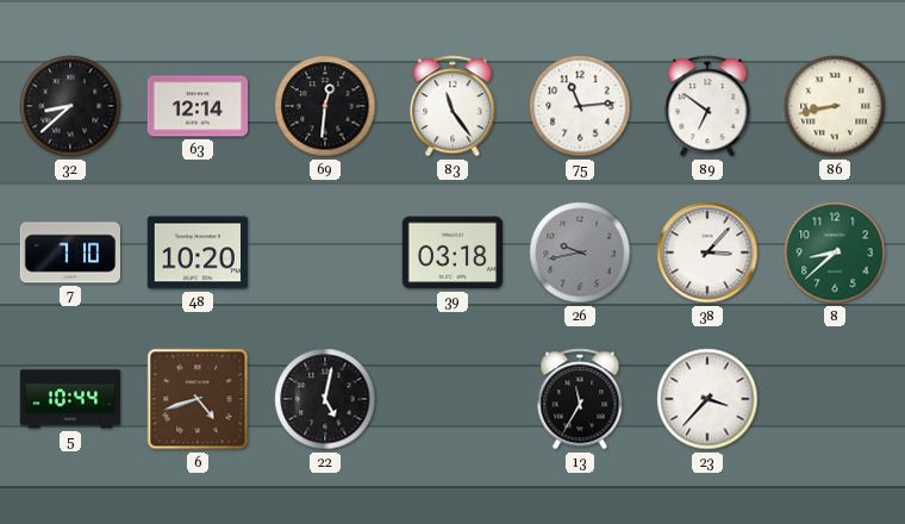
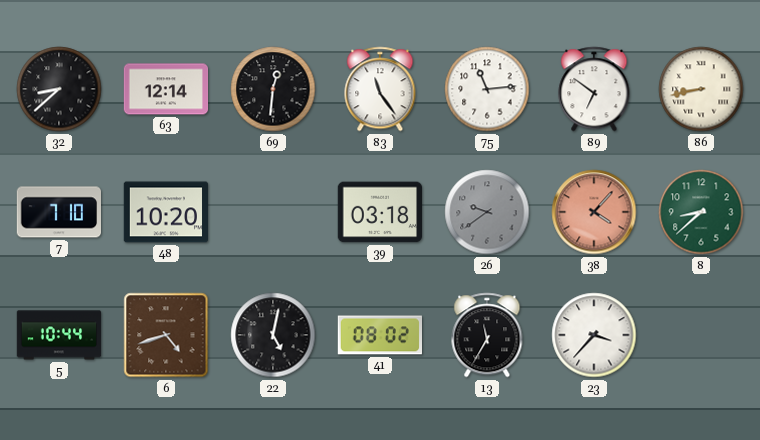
26: 9:43 -> 9:39
38: 3:07 -> 4:07
38 dial: white -> salmon
41: none -> 08:02
